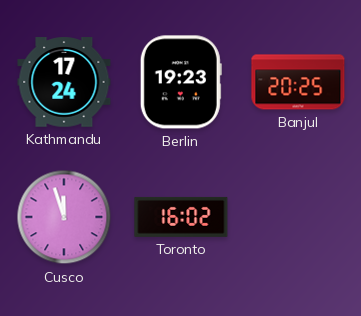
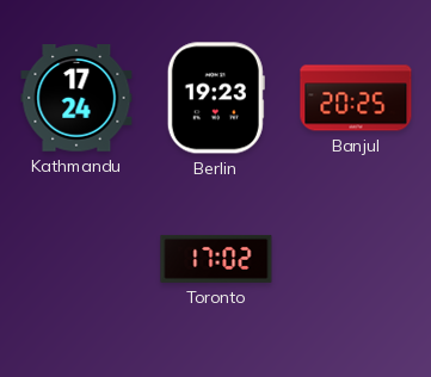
Cusco: 11:57 -> none
Toronto: 16:02 -> 17:02
